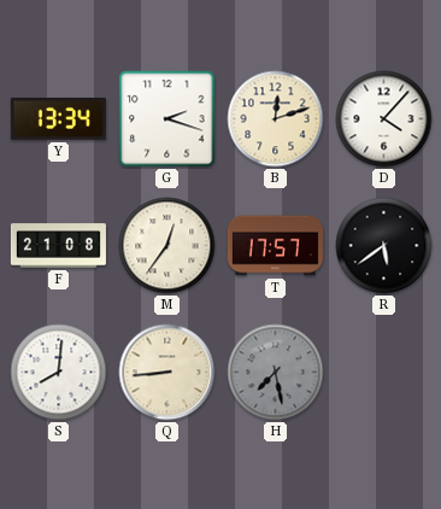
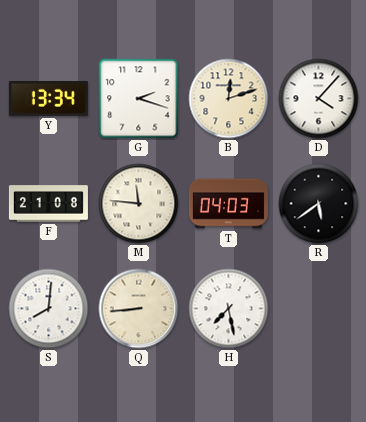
M: 12:36 -> 11:46
T: 17:57 -> 04:03
H dial: grey -> white
